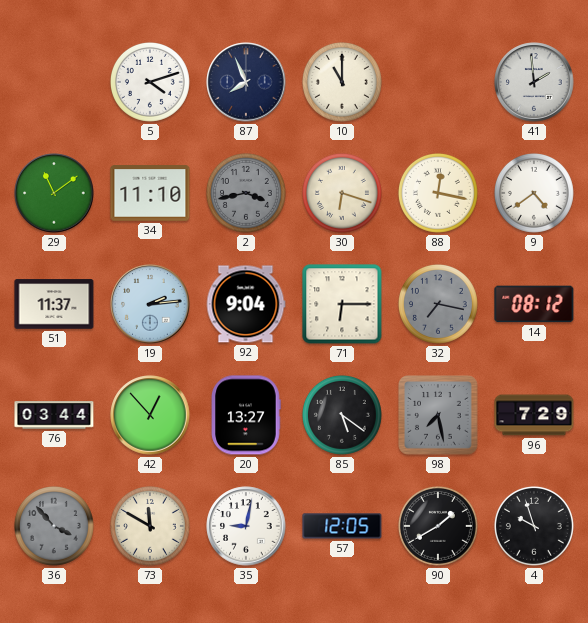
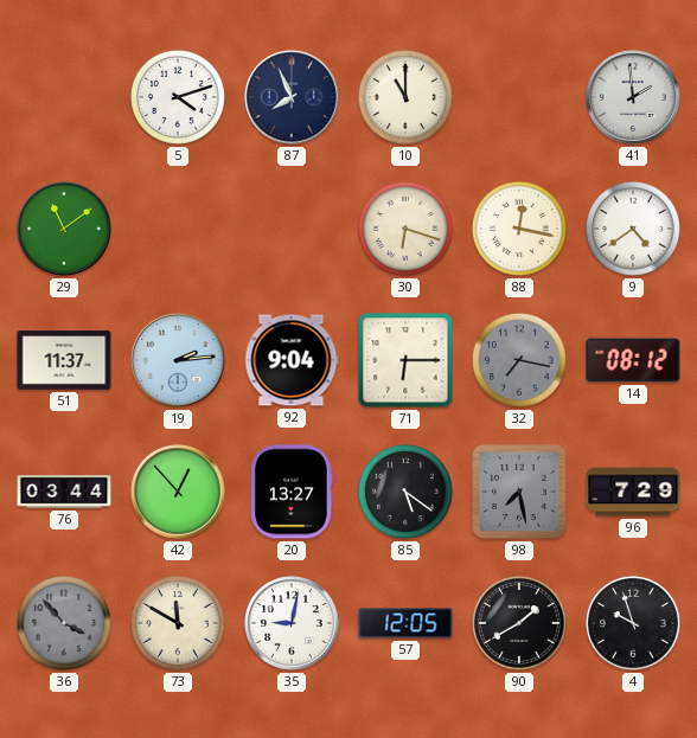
34: 11:10 -> none
2: 3:43 -> none
